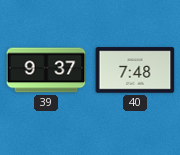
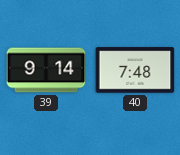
39: 9:37 -> 9:14
